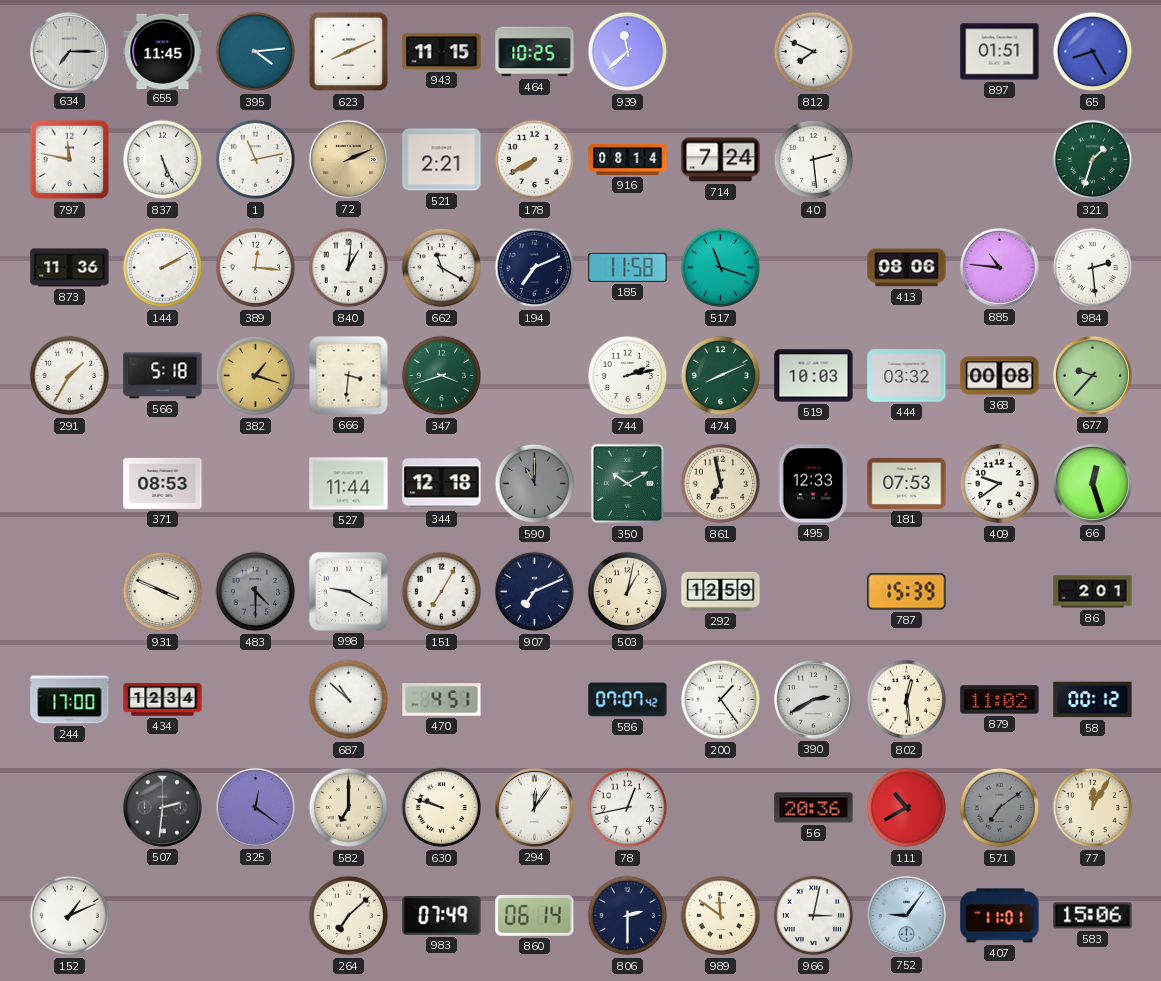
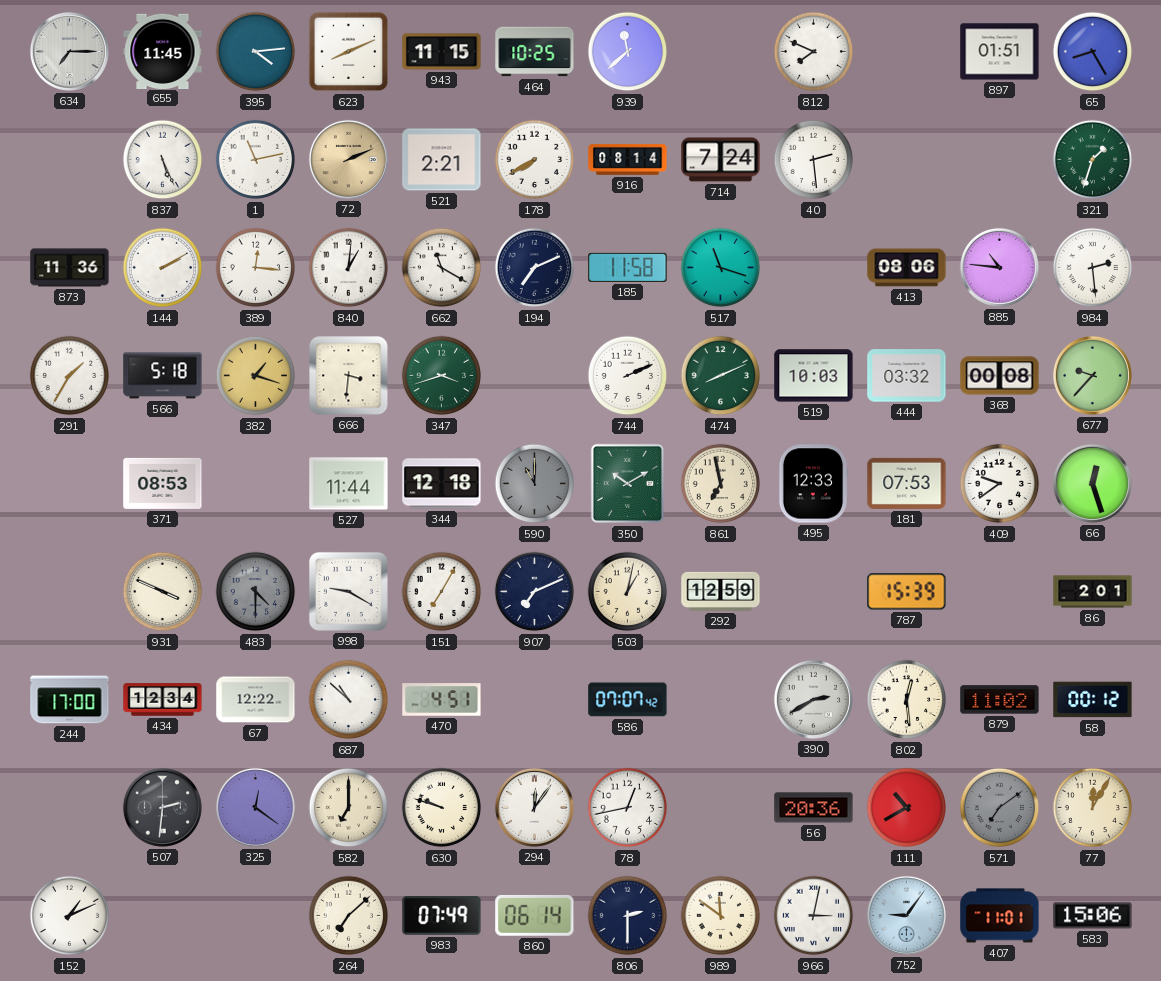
797: 11:47 -> none
744: 2:13 -> 2:11
67: none -> 12:22
200: 1:24 -> none
